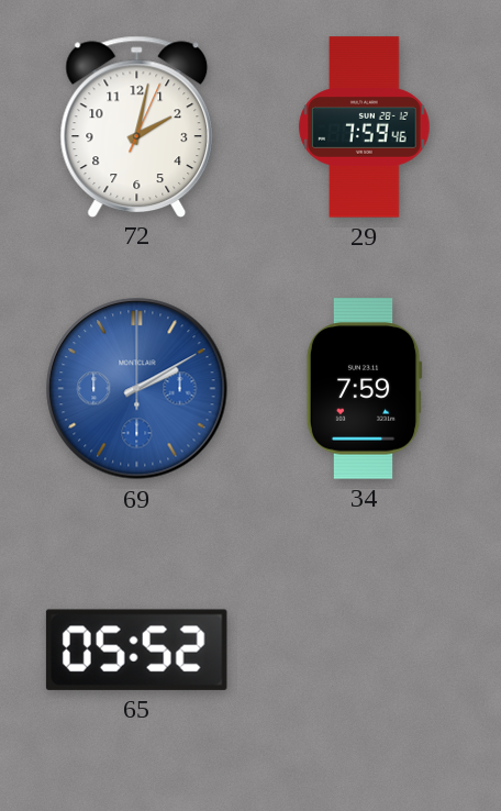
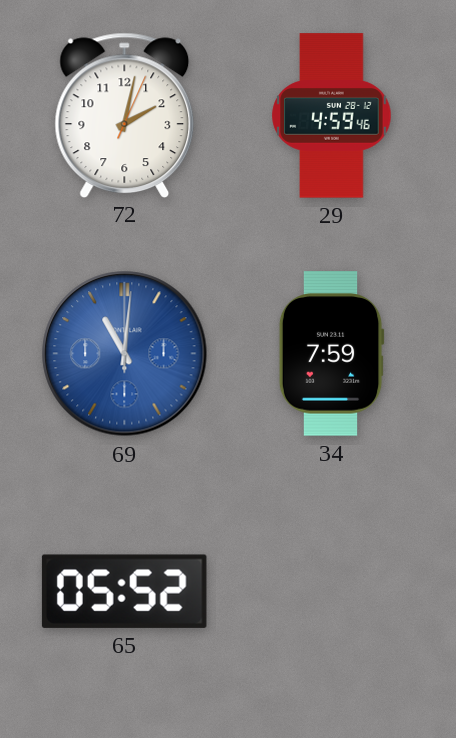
29: 7:59 -> 4:59
69: 2:10 -> 11:01
